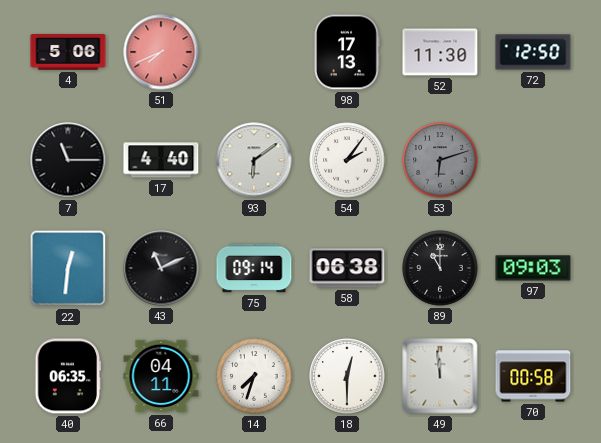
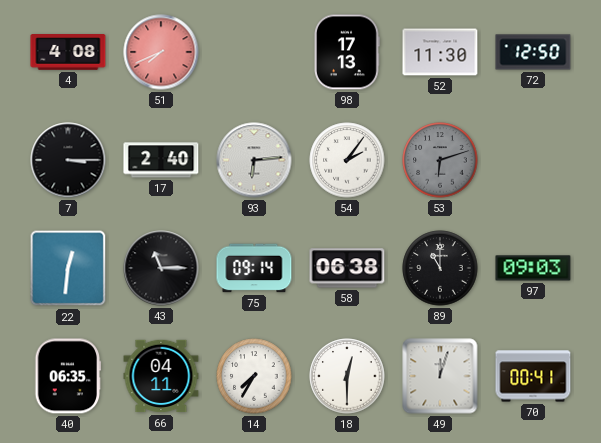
4: 5:06 -> 4:08
7: 11:15 -> 3:15
17: 4:40 -> 2:40
93: 6:09 -> 6:14
43: 11:11 -> 11:15
14: 7:33 -> 7:35
49: 11:59 -> 12:03
70: 00:58 -> 00:41
